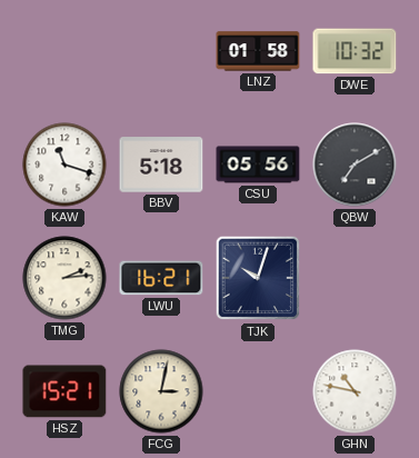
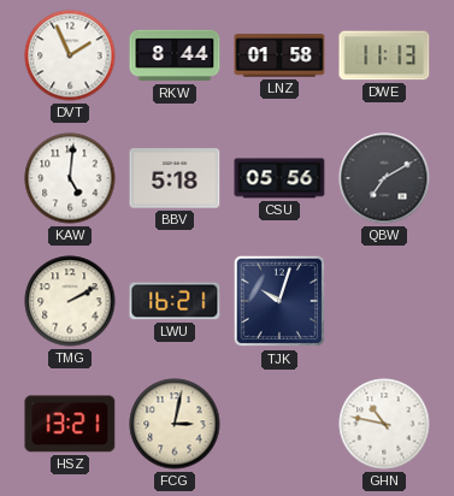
DVT: none -> 1:56
RKW: none -> 8:44
DWE: 10:32 -> 11:13
KAW: 11:18 -> 5:01
TMG: 2:14 -> 2:10
HSZ: 15:21 -> 13:21
